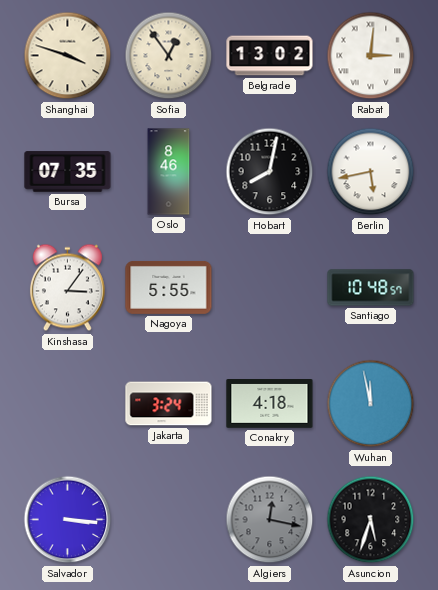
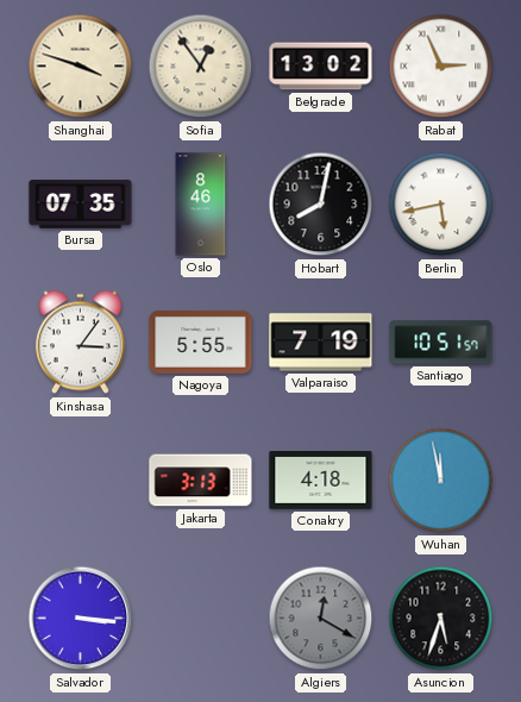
Rabat: 3:01 -> 2:56
Valparaiso: none -> 7:19
Santiago: 10:48 -> 10:51
Jakarta: 3:24 -> 3:13
Algiers: 12:17 -> 12:20
